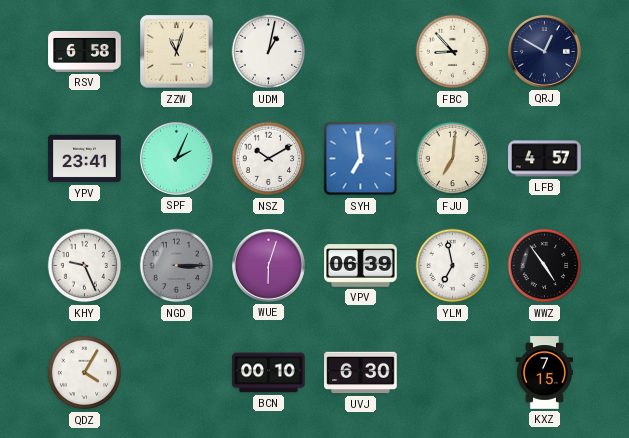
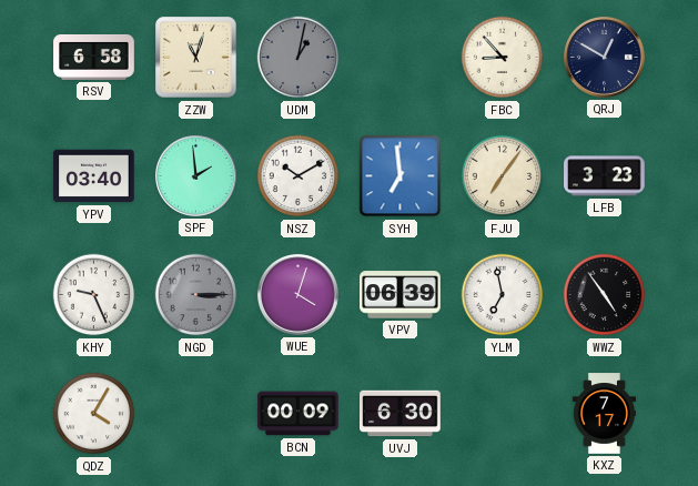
UDM dial: white -> grey
YPV: 23:41 -> 03:40
SPF: 2:04 -> 1:59
FJU: 7:01 -> 7:06
LFB: 4:57 -> 3:23
WUE: 6:03 -> 4:03
BCN: 00:10 -> 00:09
KXZ: 7:15 -> 7:17
